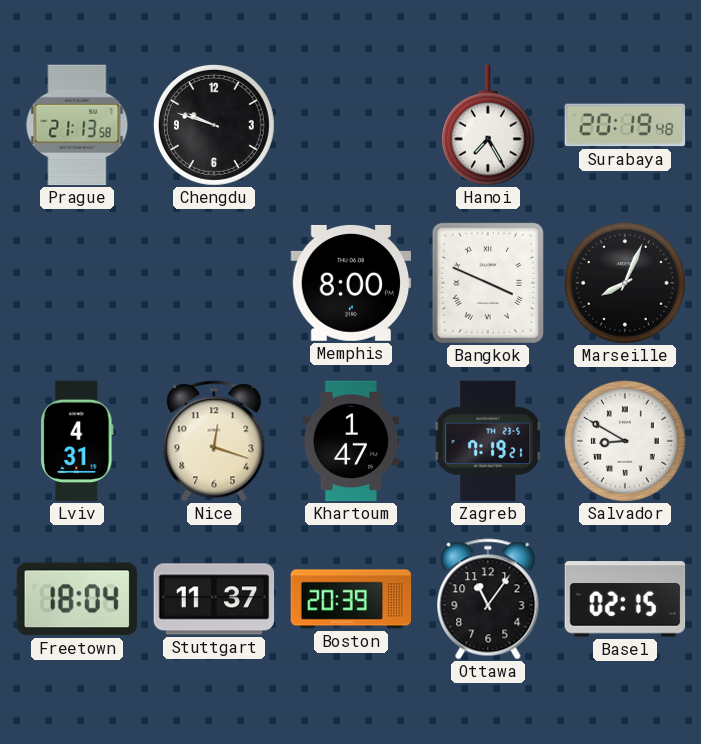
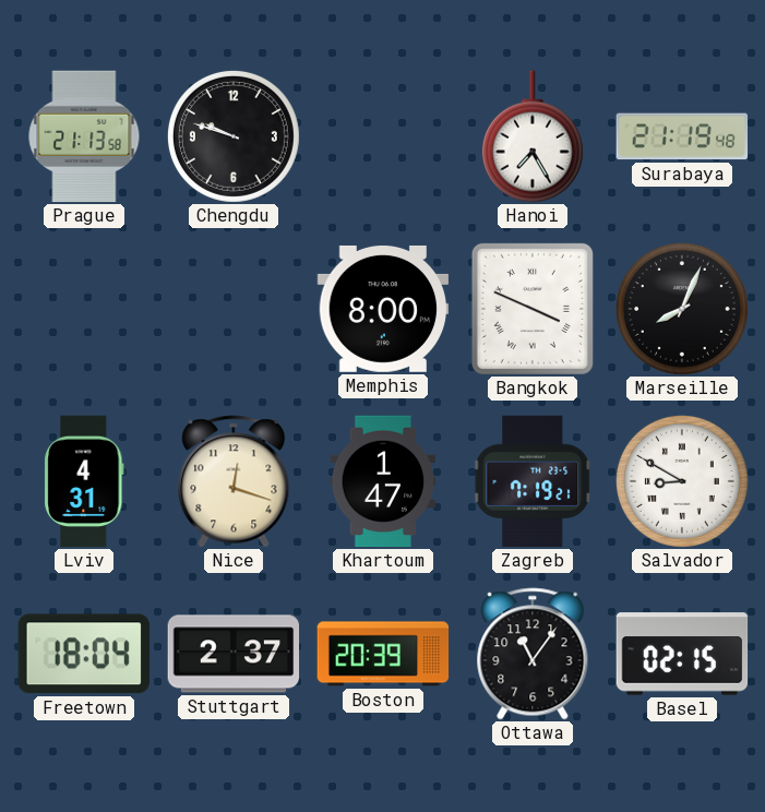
Surabaya: 20:19 -> 21:19
Stuttgart: 11:37 -> 2:37
